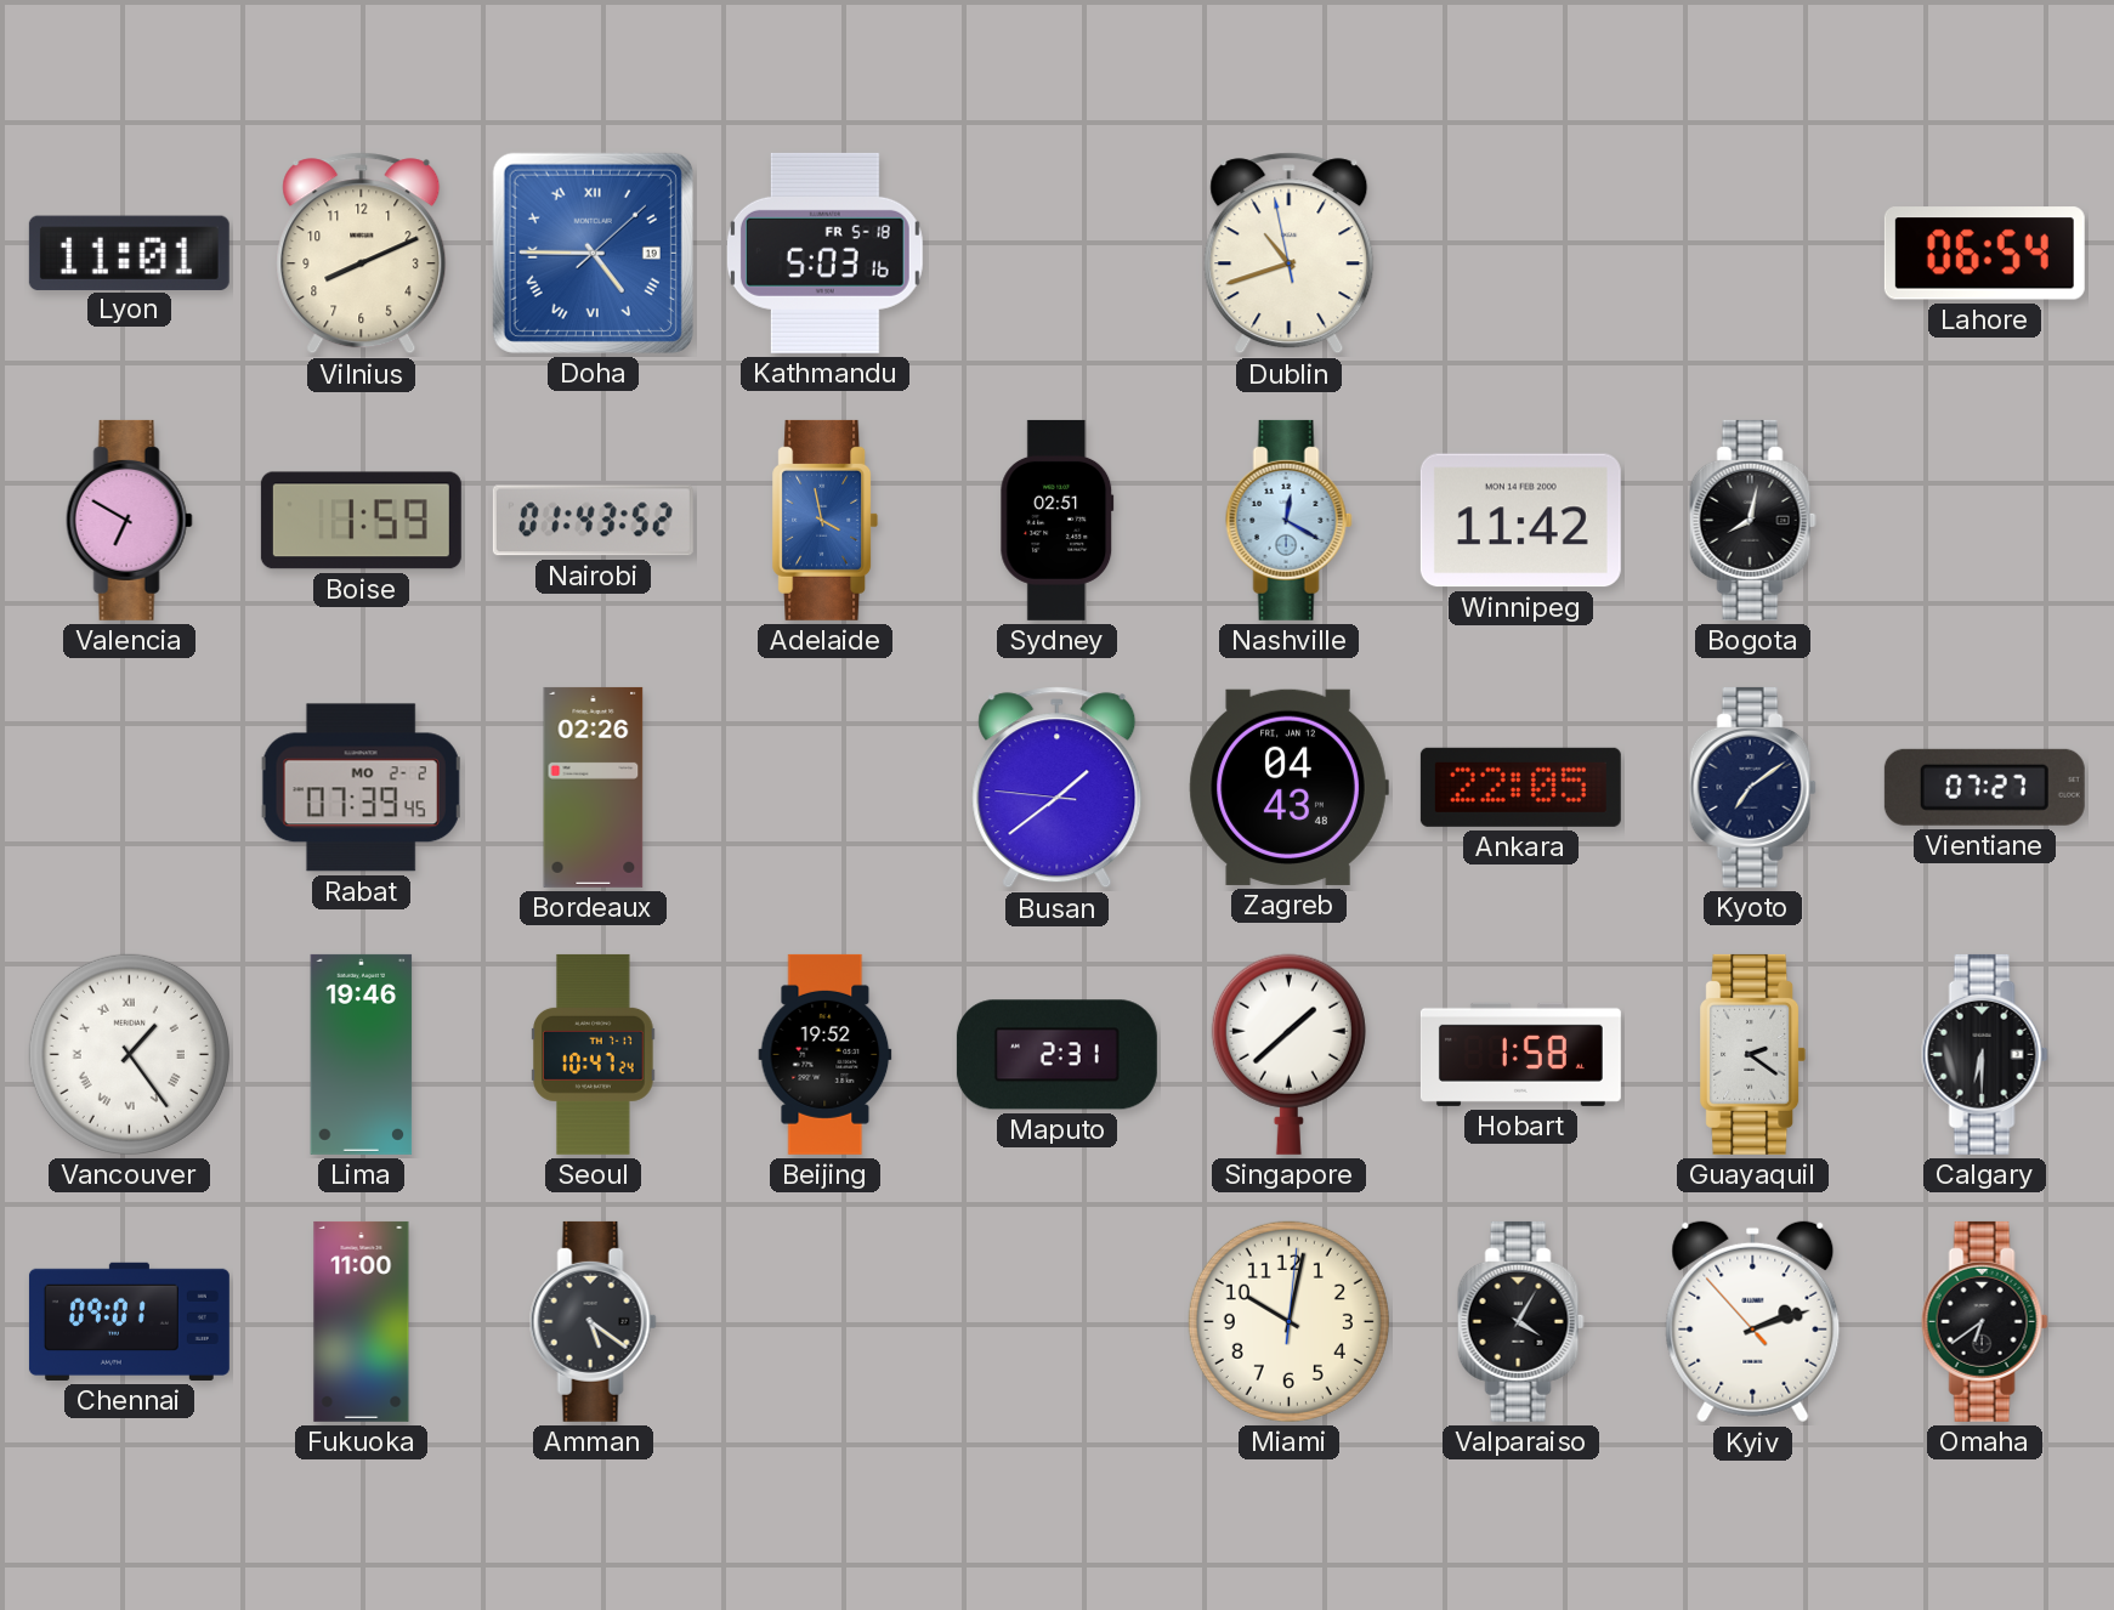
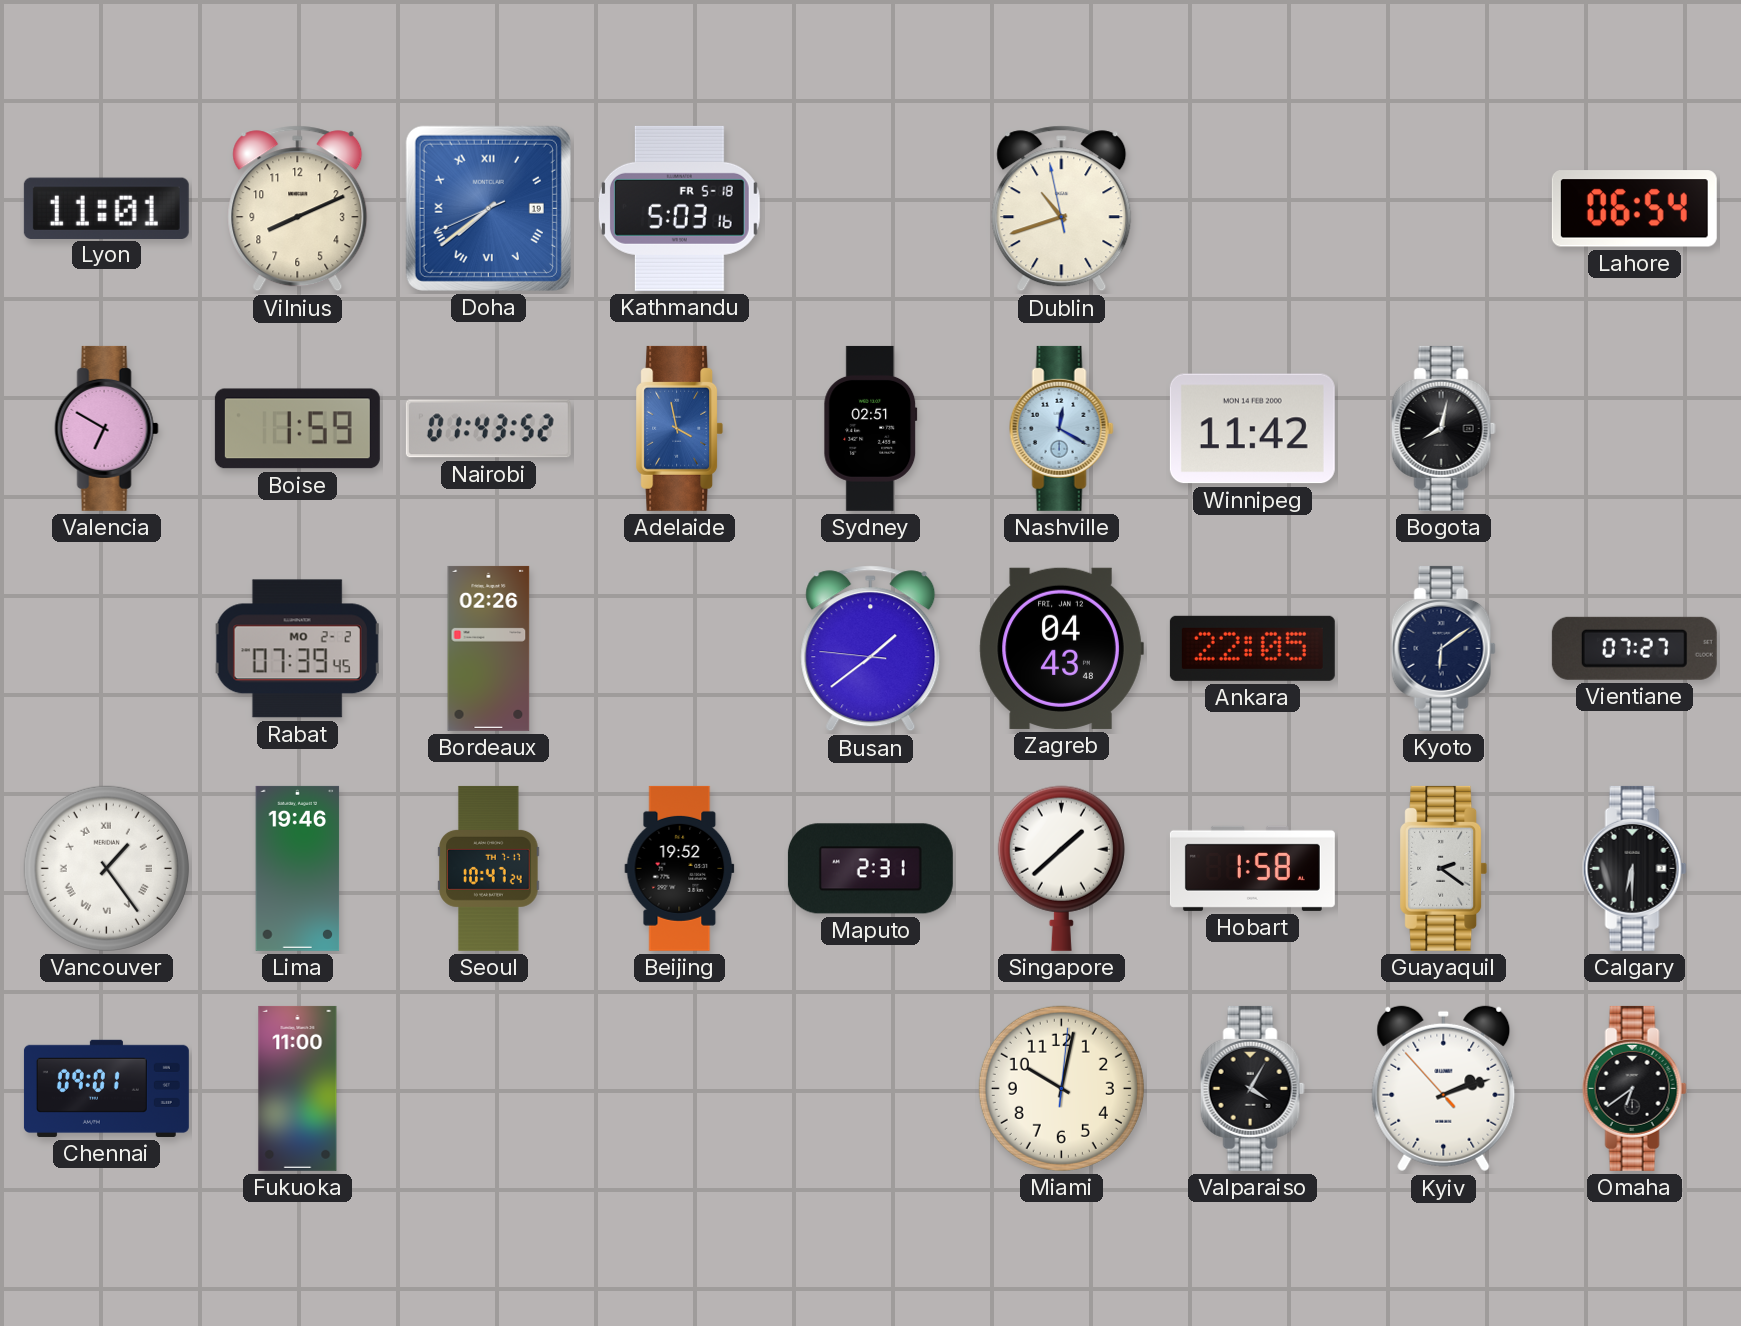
Doha: 4:45 -> 7:38
Kyoto: 7:09 -> 6:09
Amman: 5:21 -> none
